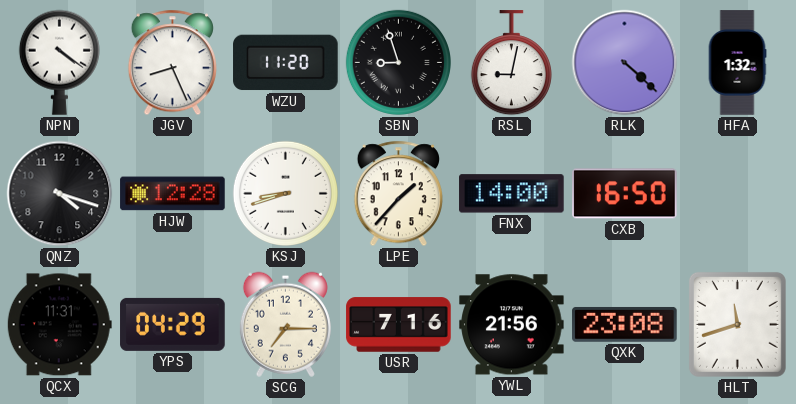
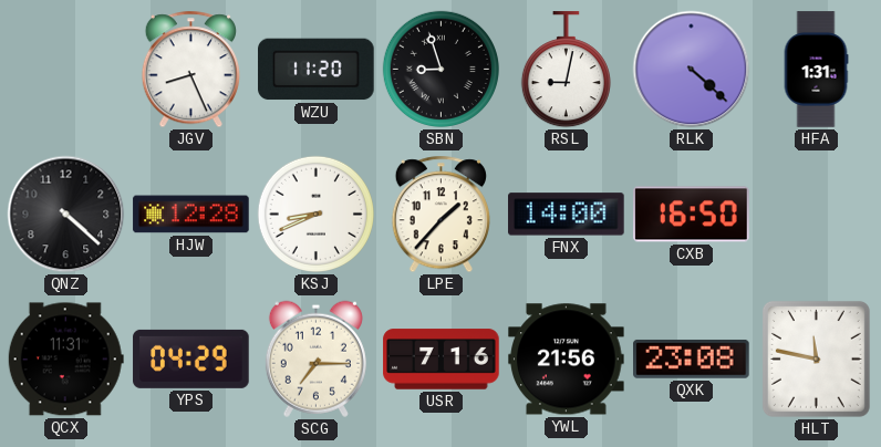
NPN: 4:21 -> none
HFA: 1:32 -> 1:31
QNZ: 4:18 -> 4:22
KSJ: 8:42 -> 8:41
HLT: 11:42 -> 11:47
